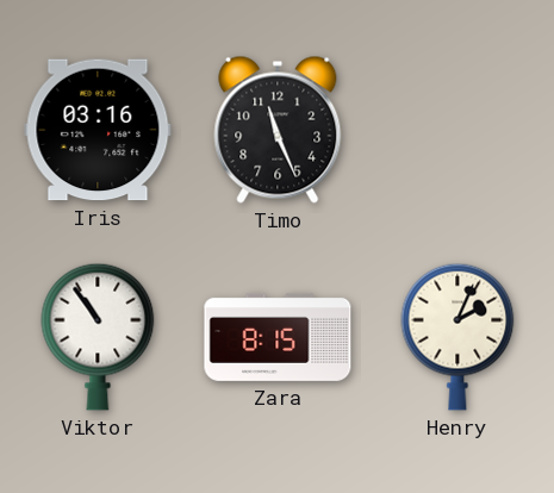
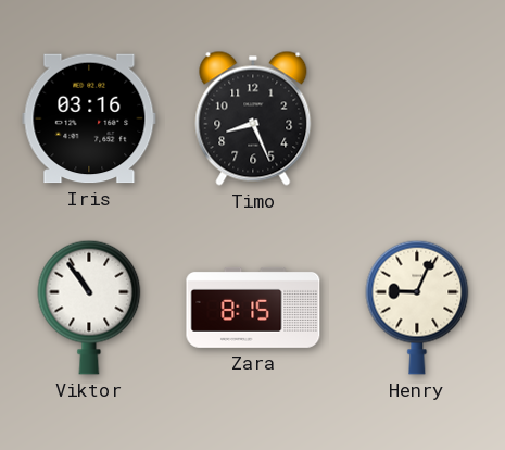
Timo: 11:26 -> 8:26
Henry: 2:04 -> 9:04
